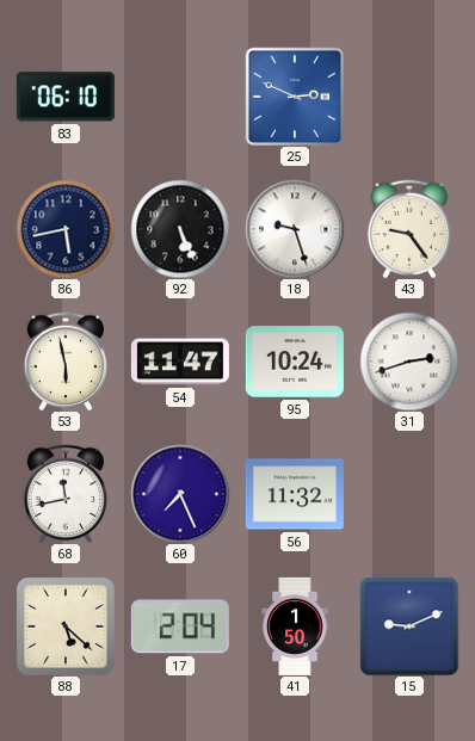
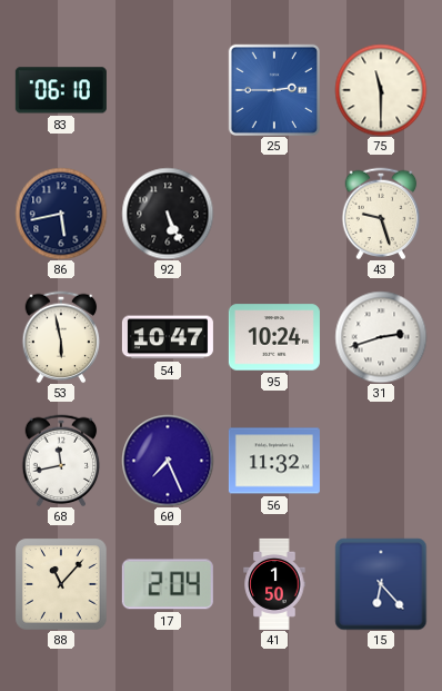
25: 2:49 -> 2:45
75: none -> 11:30
18: 9:27 -> none
43: 9:24 -> 9:27
54: 11:47 -> 10:47
88: 5:22 -> 11:07
15: 9:11 -> 6:23
